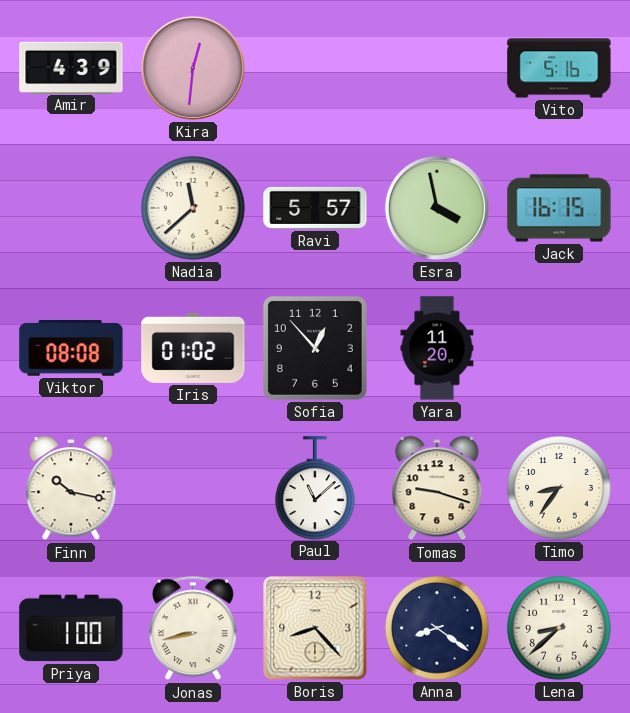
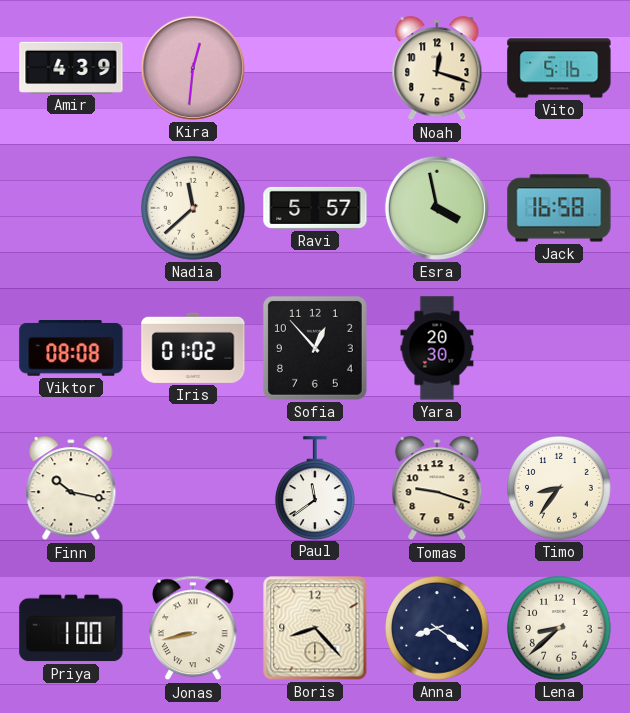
Noah: none -> 12:18
Jack: 16:15 -> 16:58
Yara: 11:20 -> 20:30
Paul: 11:08 -> 11:39
